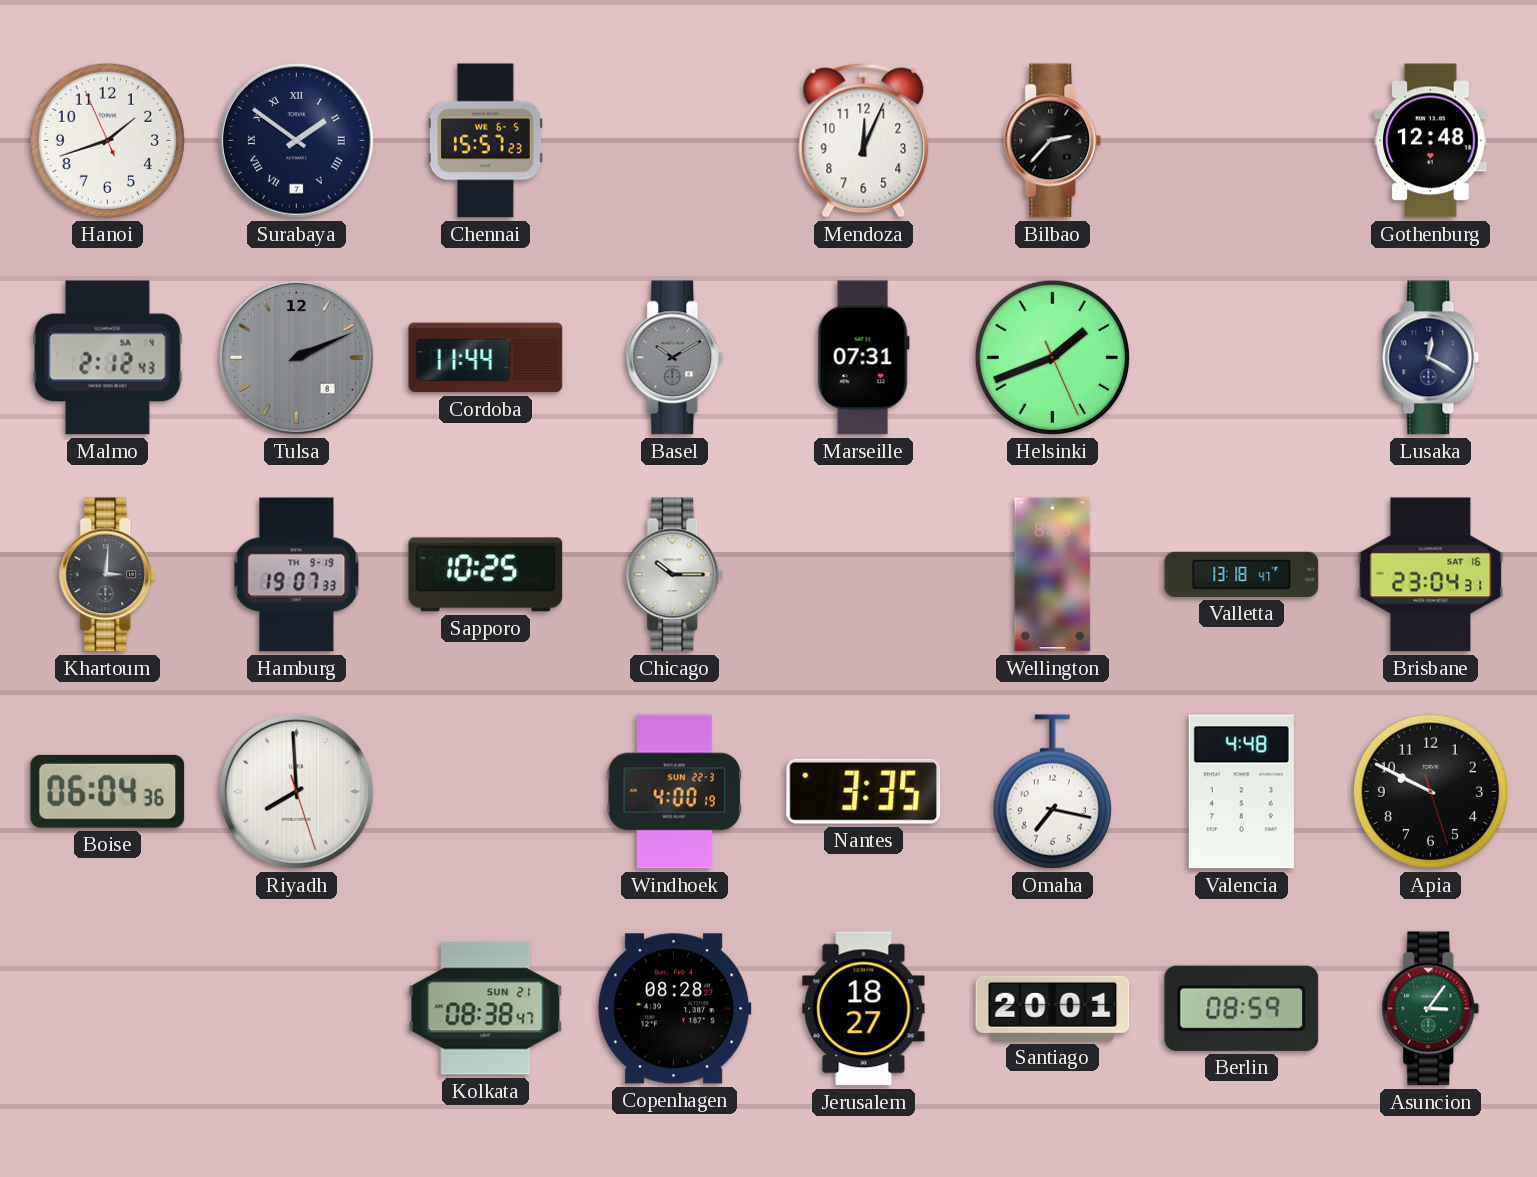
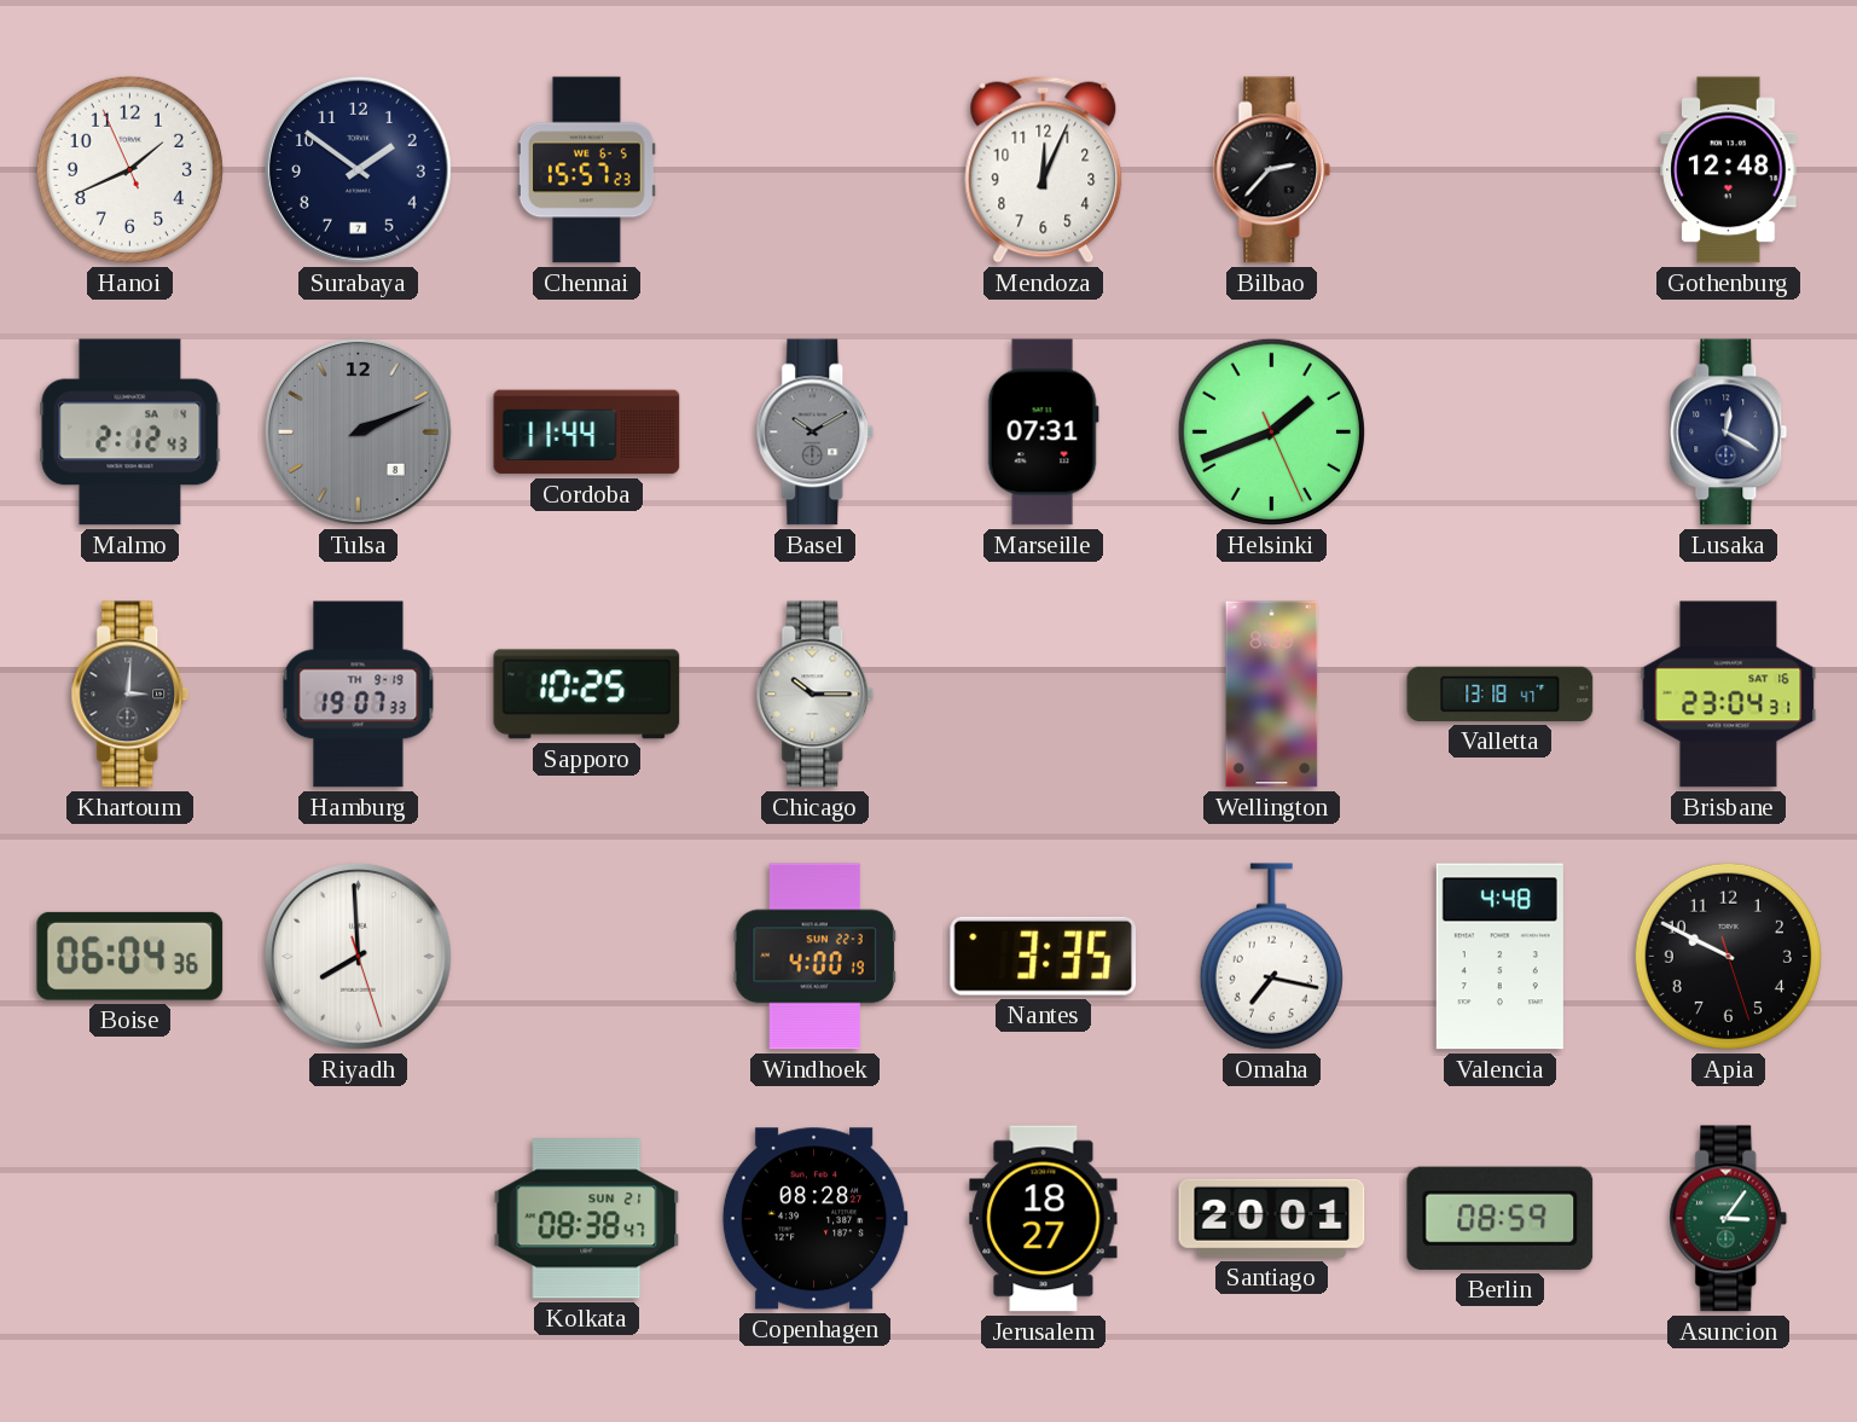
Hanoi: 1:41 -> 1:40
Surabaya numerals: Roman -> Arabic
